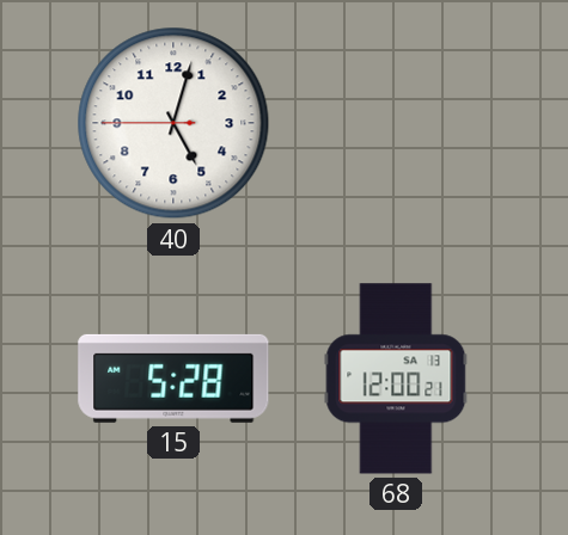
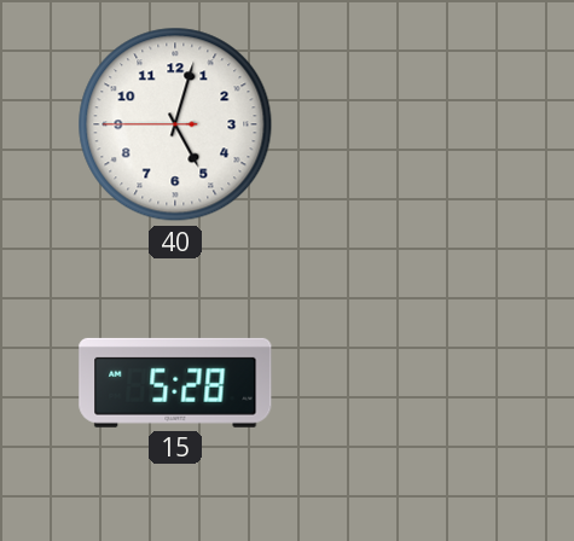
68: 12:00 -> none
